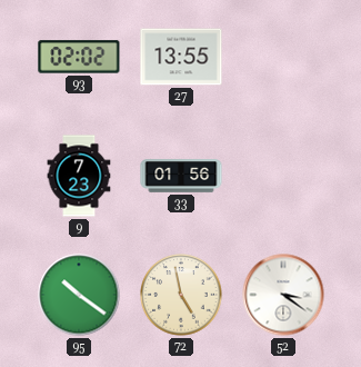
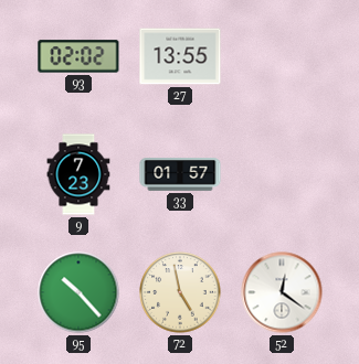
33: 01:56 -> 01:57
95: 10:21 -> 10:23
52: 3:21 -> 12:21
